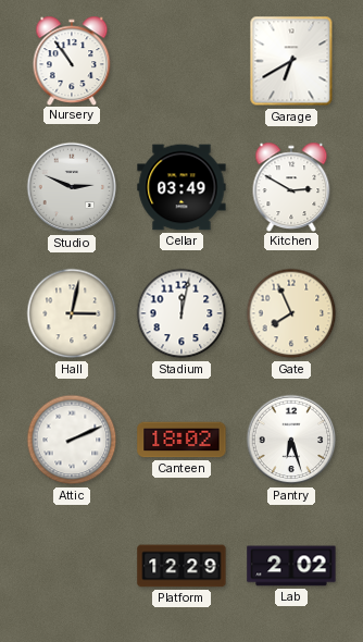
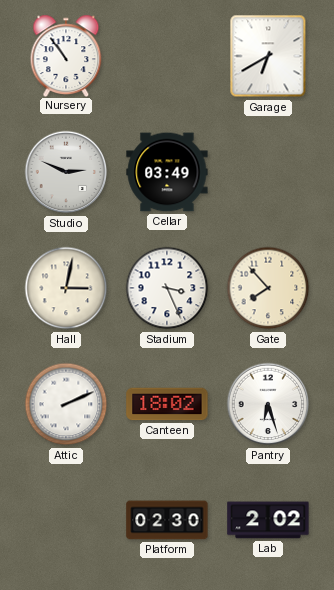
Kitchen: 2:50 -> none
Stadium: 12:02 -> 3:26
Gate: 7:56 -> 7:53
Platform: 12:29 -> 02:30
